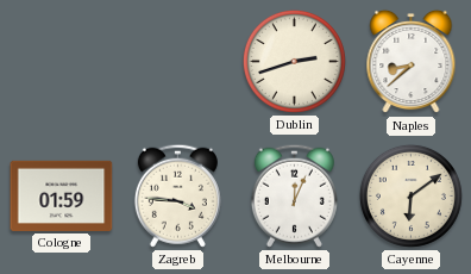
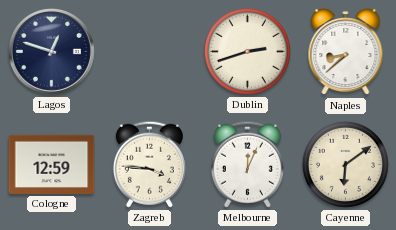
Lagos: none -> 12:48
Cologne: 01:59 -> 12:59
